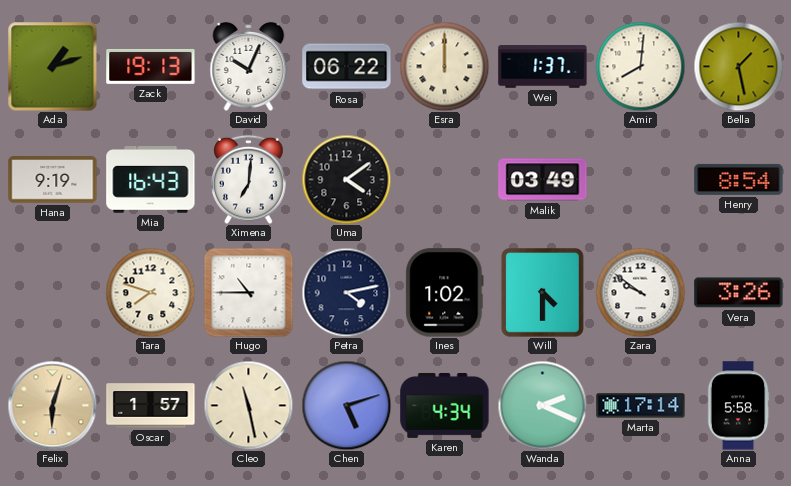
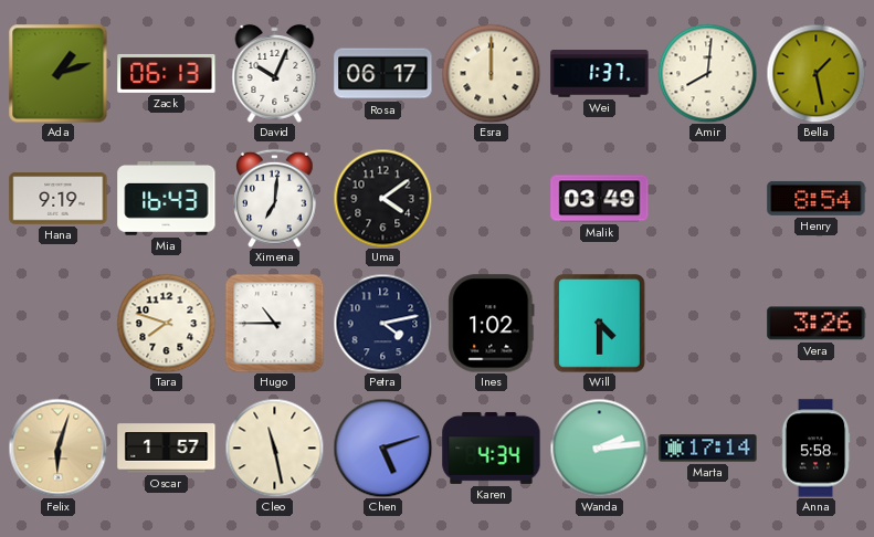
Zack: 19:13 -> 06:13
Rosa: 06:22 -> 06:17
Zara: 9:51 -> none
Wanda: 2:19 -> 2:14
